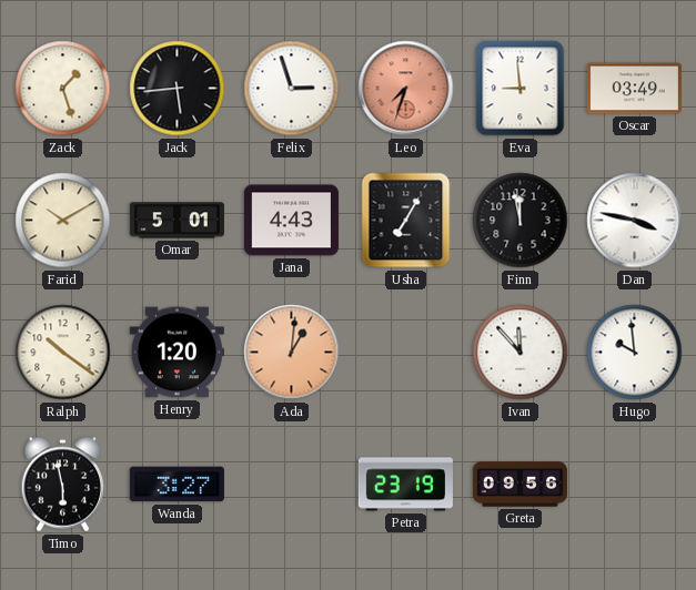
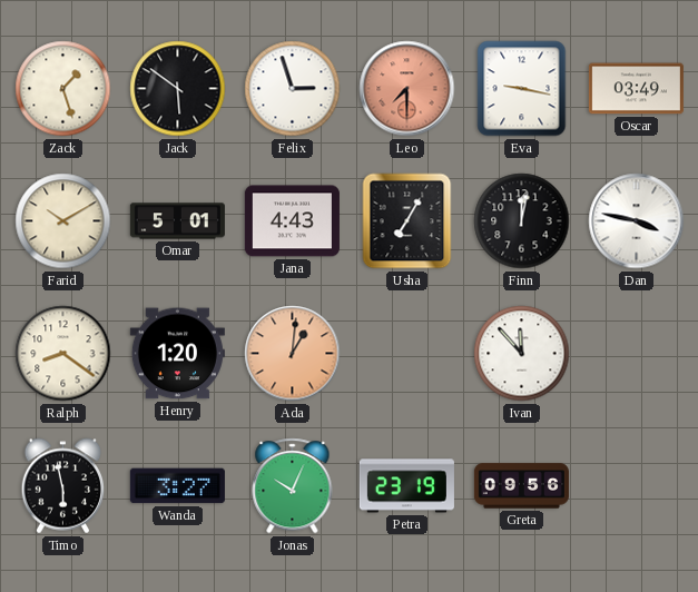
Jack: 5:44 -> 5:51
Leo: 7:33 -> 7:30
Eva: 8:59 -> 9:17
Finn: 11:58 -> 12:02
Ralph: 10:21 -> 8:21
Hugo: 9:59 -> none
Jonas: none -> 10:04
